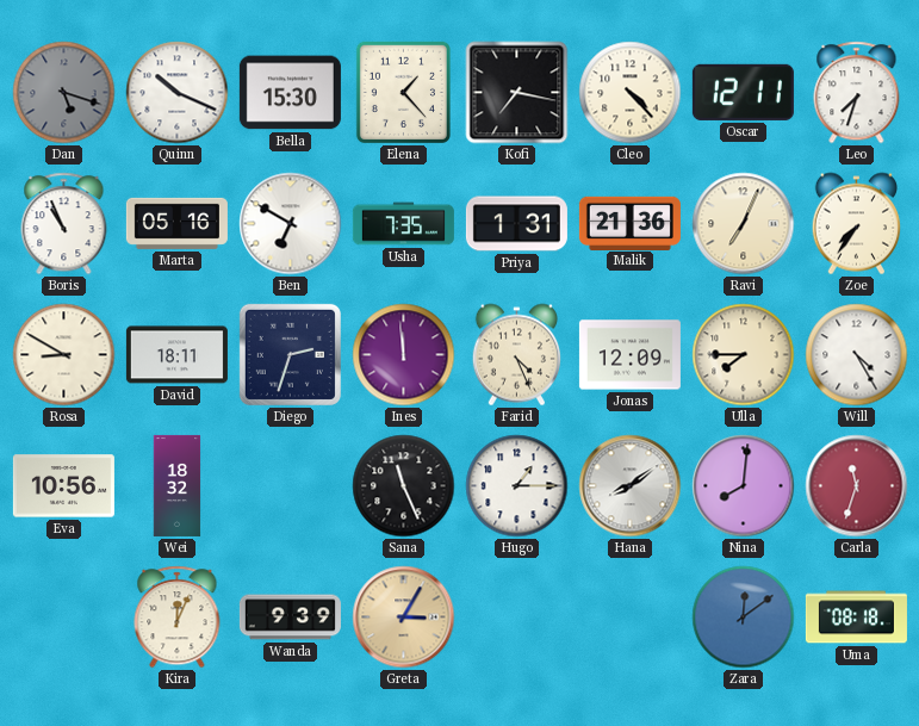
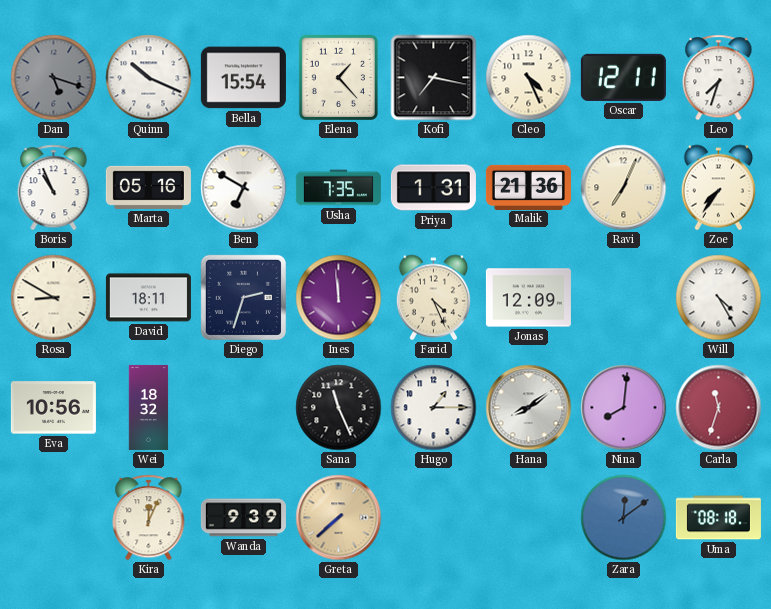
Bella: 15:30 -> 15:54
Cleo: 4:23 -> 4:26
Ulla: 7:45 -> none
Greta: 3:05 -> 7:38
